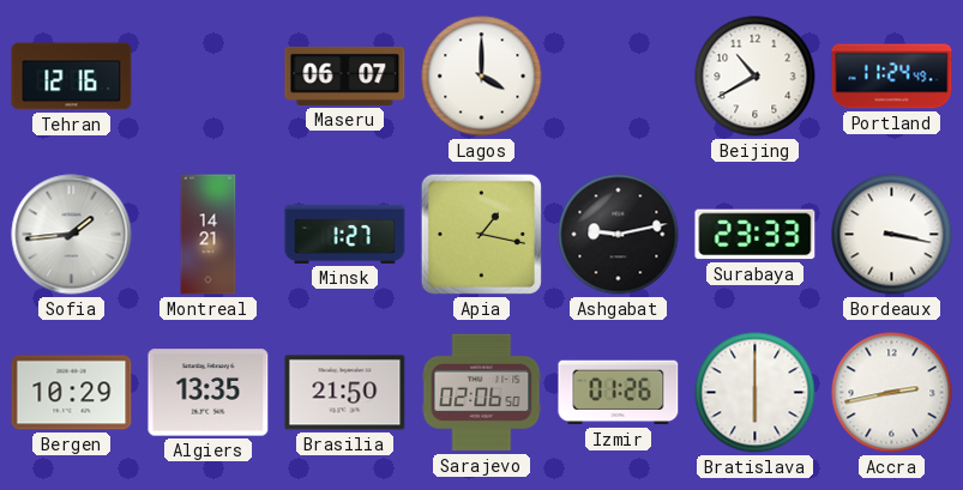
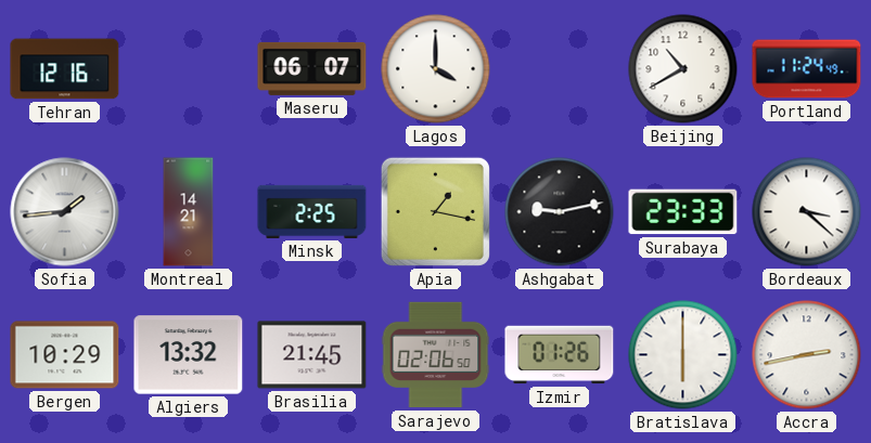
Minsk: 1:27 -> 2:25
Bordeaux: 3:17 -> 3:22
Algiers: 13:35 -> 13:32
Brasilia: 21:50 -> 21:45
